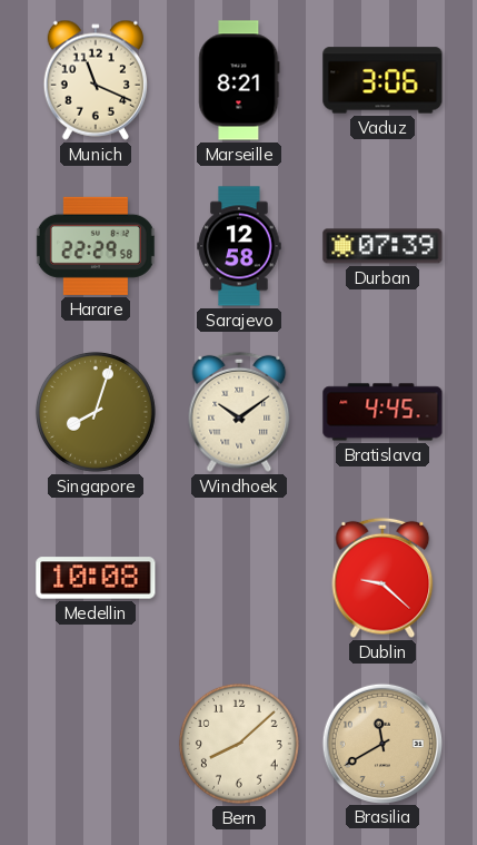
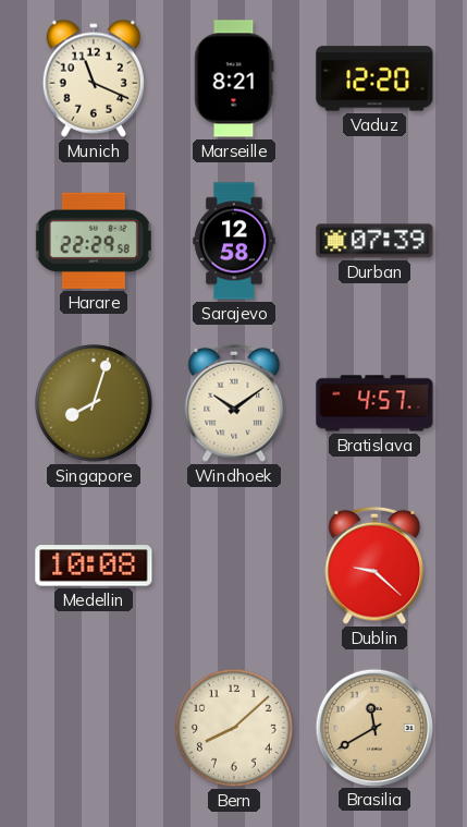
Vaduz: 3:06 -> 12:20
Bratislava: 4:45 -> 4:57
